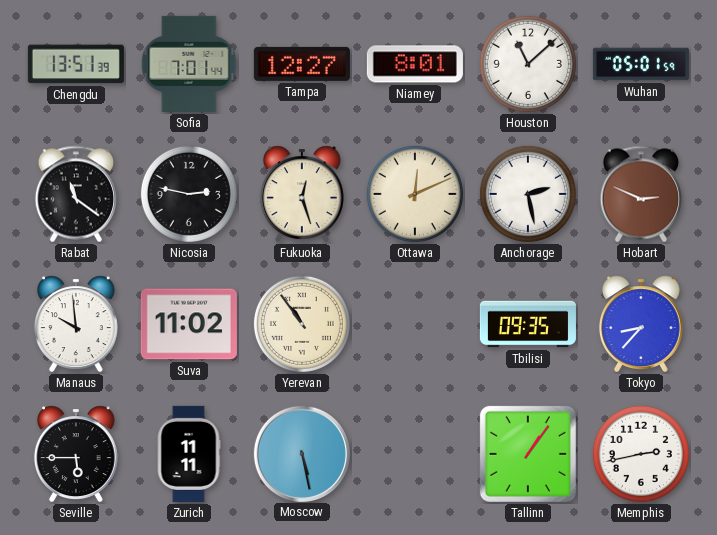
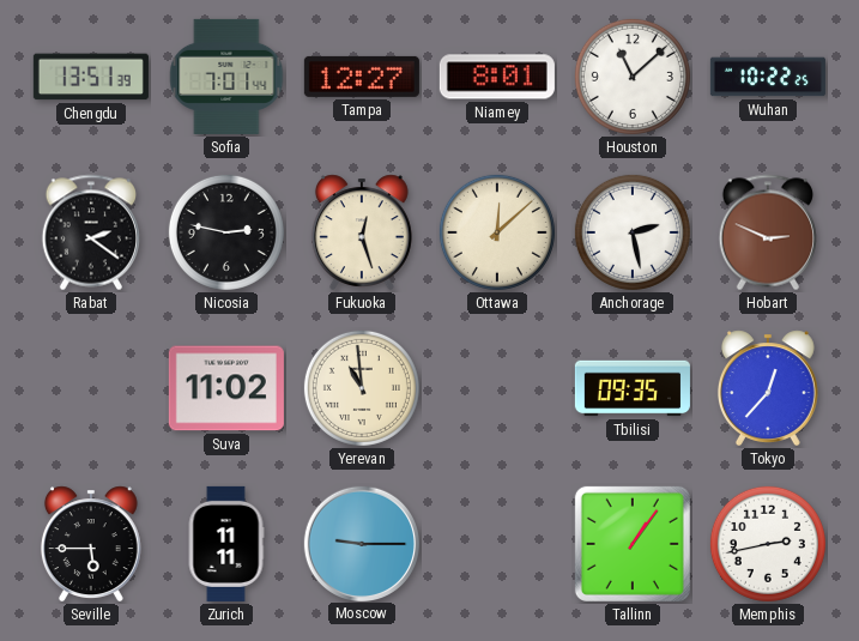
Wuhan: 05:01 -> 10:22
Rabat: 11:21 -> 2:21
Ottawa: 12:11 -> 12:08
Manaus: 9:59 -> none
Yerevan: 10:54 -> 10:59
Tokyo: 8:37 -> 12:37
Moscow: 5:28 -> 9:15
